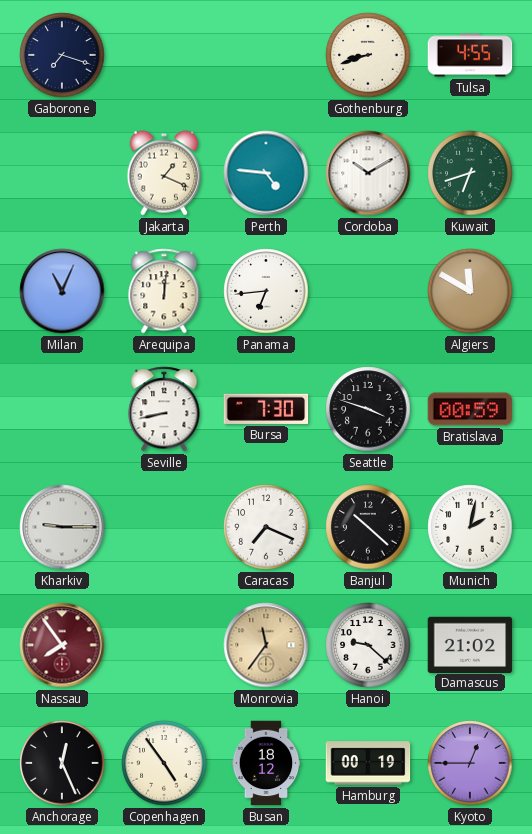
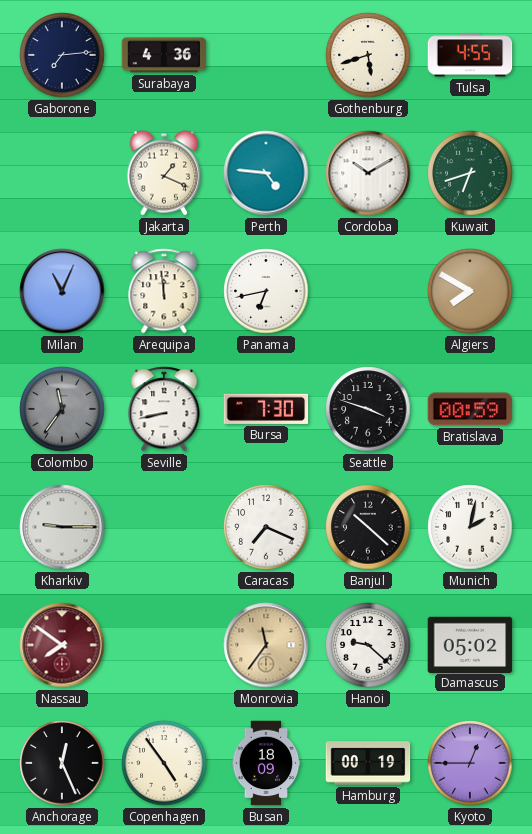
Gaborone: 7:18 -> 7:14
Surabaya: none -> 4:36
Gothenburg: 8:42 -> 5:42
Arequipa: 12:01 -> 11:59
Panama: 6:44 -> 6:43
Algiers: 11:50 -> 7:50
Colombo: none -> 11:36
Nassau: 7:54 -> 7:51
Damascus: 21:02 -> 05:02
Busan: 18:12 -> 18:09
